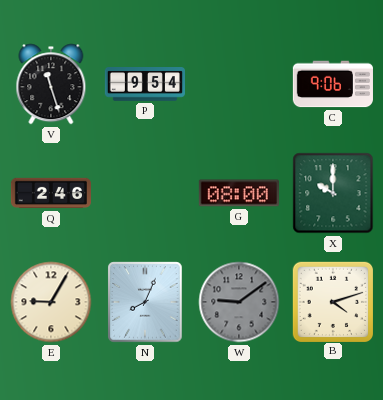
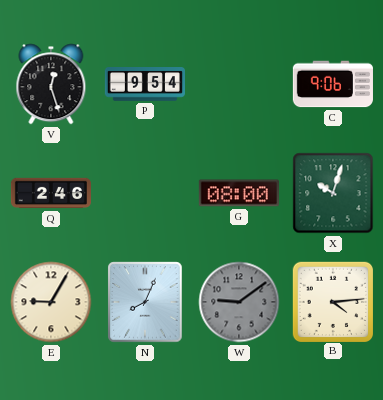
V: 11:27 -> 12:27
X: 10:00 -> 10:03
B: 4:12 -> 4:14
